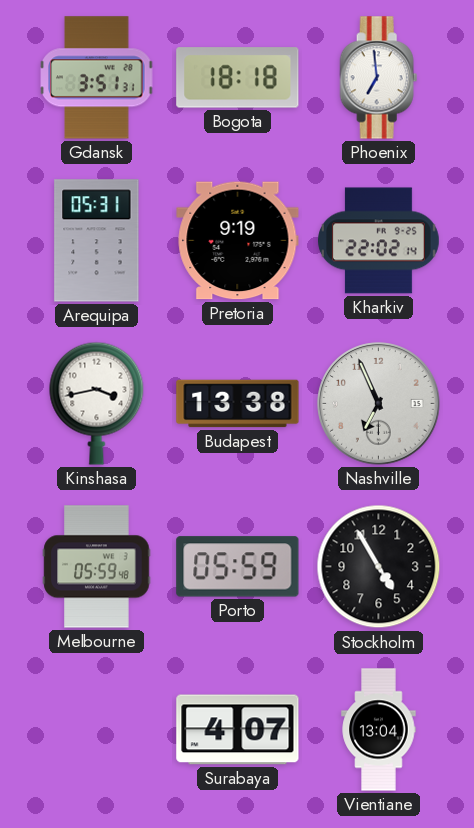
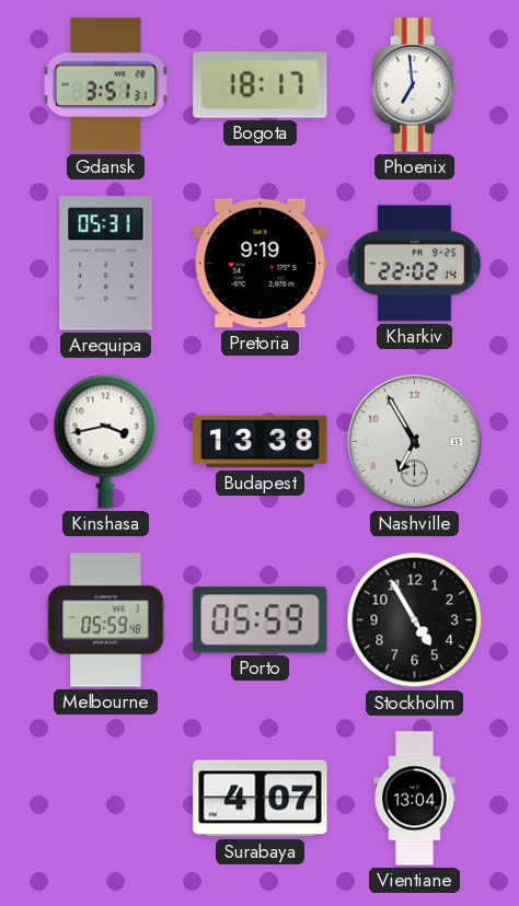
Bogota: 18:18 -> 18:17
Nashville: 6:56 -> 6:55
